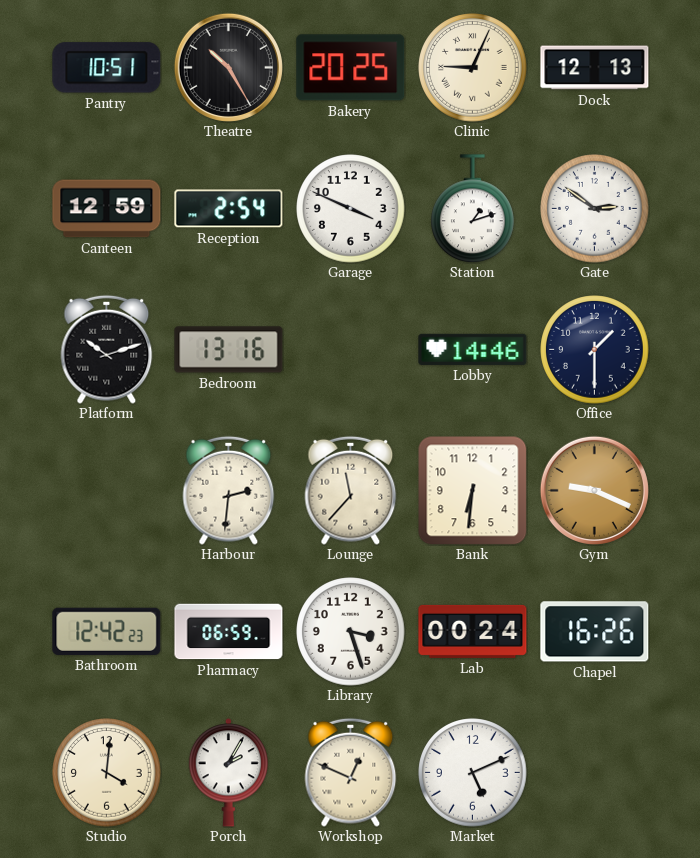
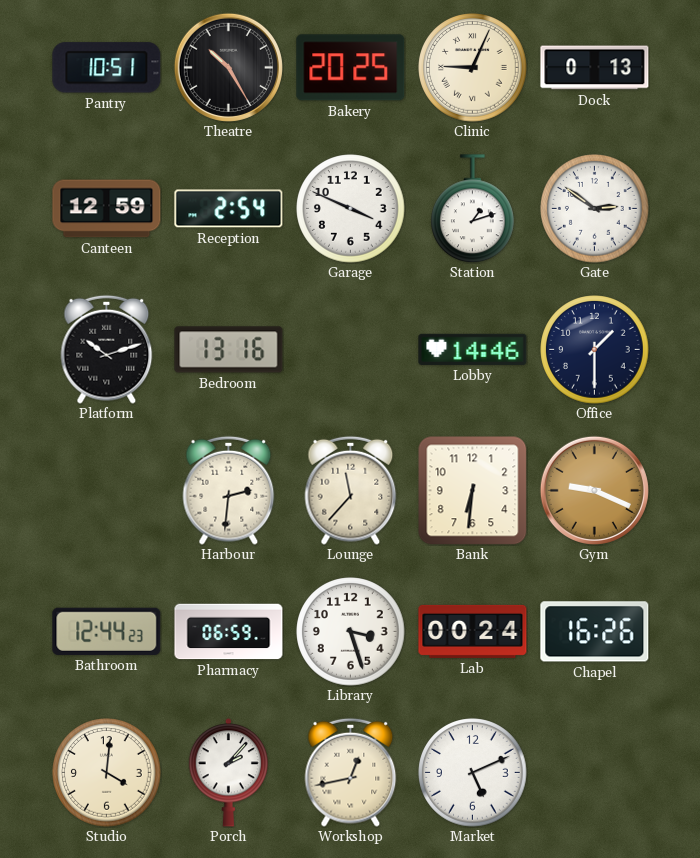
Dock: 12:13 -> 0:13
Bathroom: 12:42 -> 12:44
Porch: 2:05 -> 2:07
Workshop: 12:49 -> 12:43
